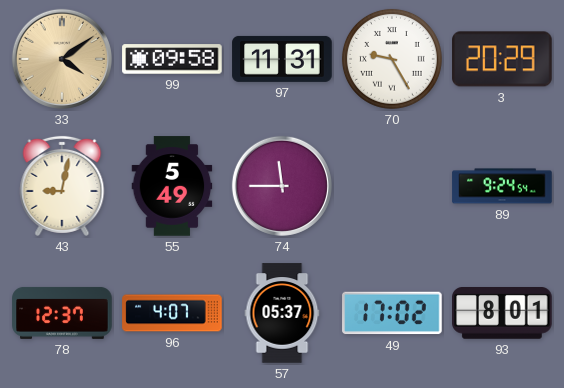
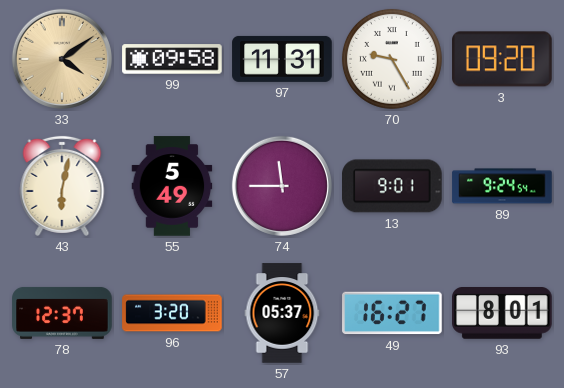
3: 20:29 -> 09:20
43: 9:02 -> 6:02
13: none -> 9:01
96: 4:07 -> 3:20
49: 17:02 -> 16:27
